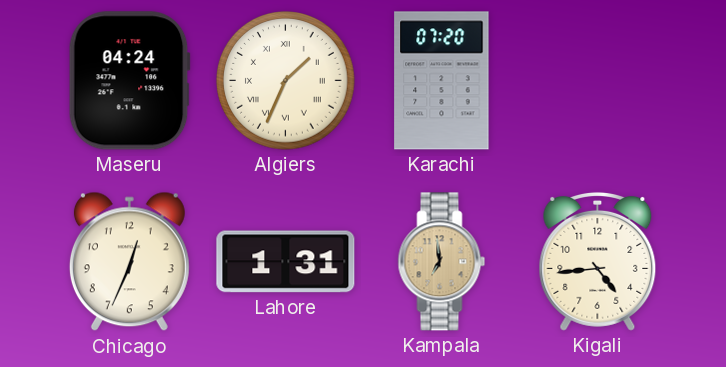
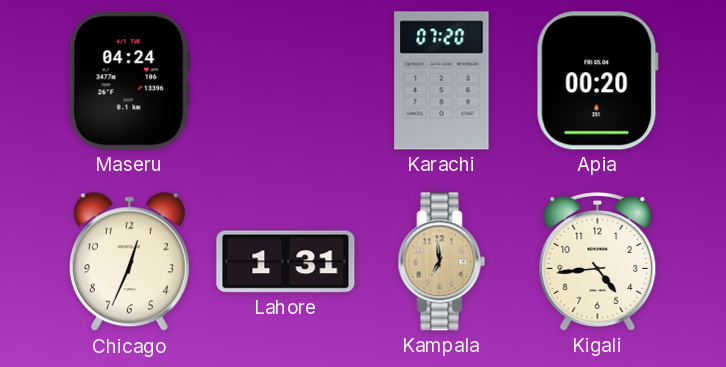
Algiers: 1:34 -> none
Apia: none -> 00:20
